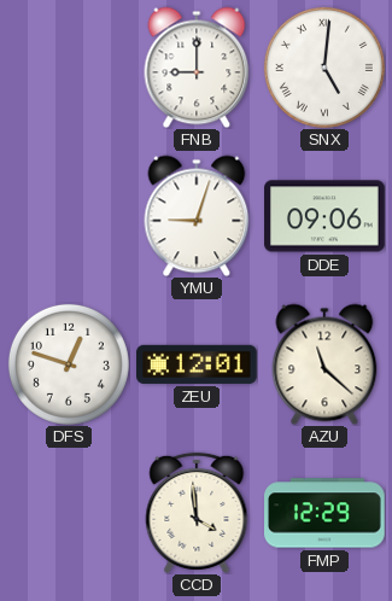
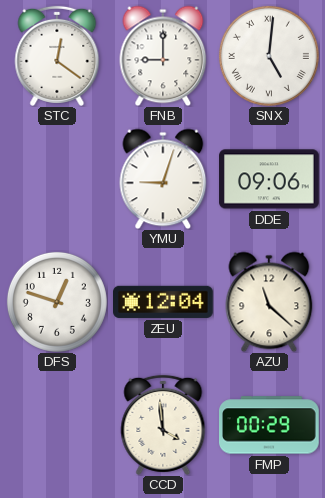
STC: none -> 12:21
ZEU: 12:01 -> 12:04
FMP: 12:29 -> 00:29
